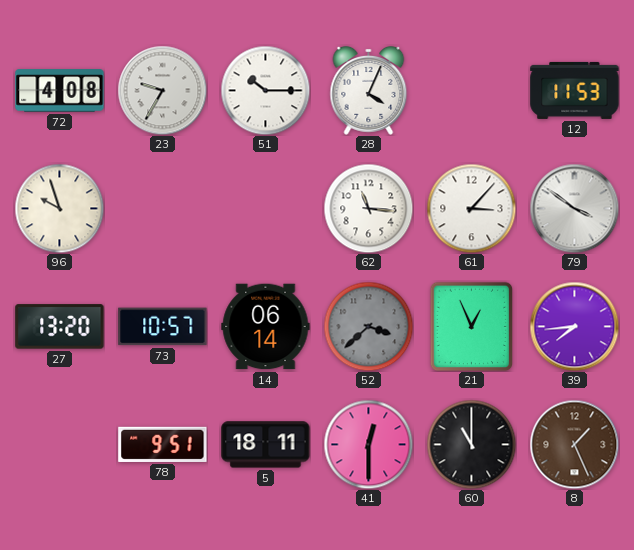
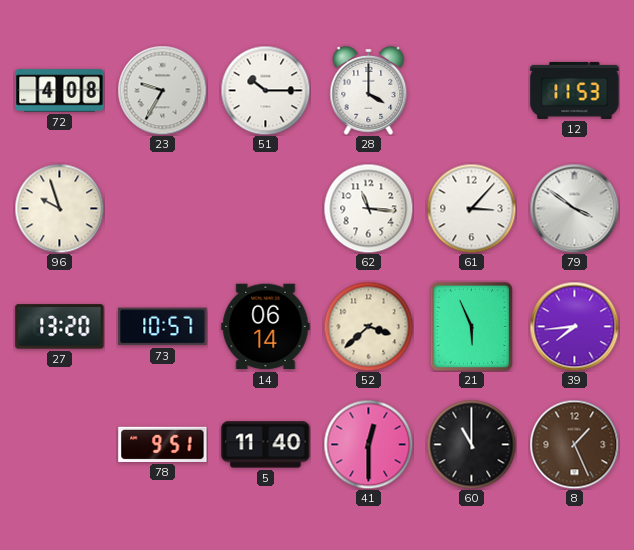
28: 4:04 -> 4:00
52 dial: grey -> cream
21: 12:56 -> 5:56
5: 18:11 -> 11:40
